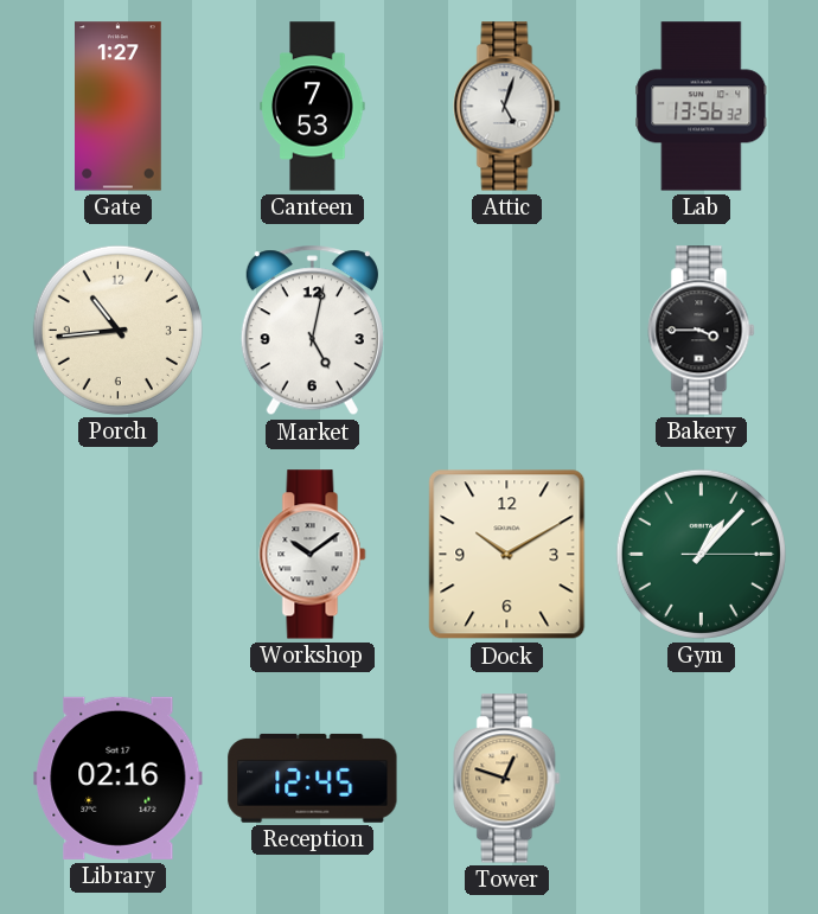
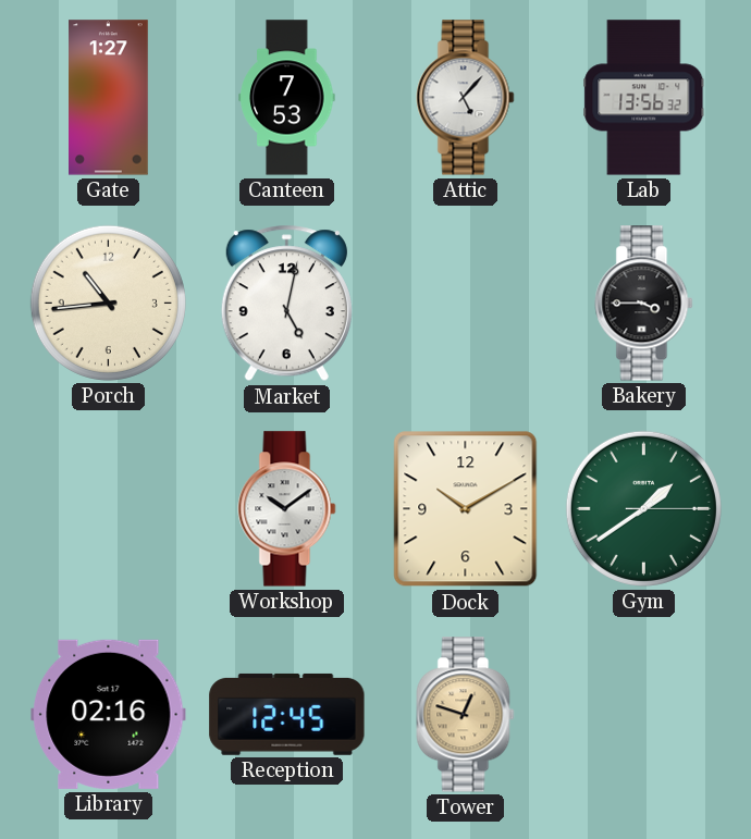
Attic: 5:03 -> 5:07
Gym: 1:07 -> 1:39
